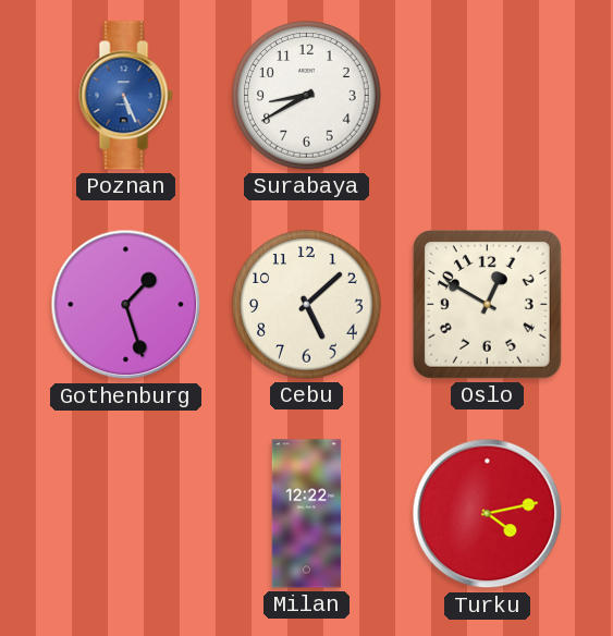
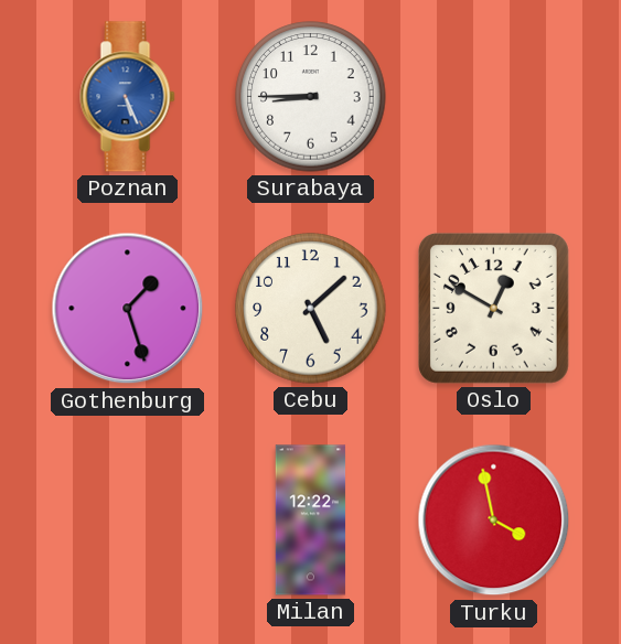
Surabaya: 8:40 -> 8:45
Turku: 4:13 -> 3:58
